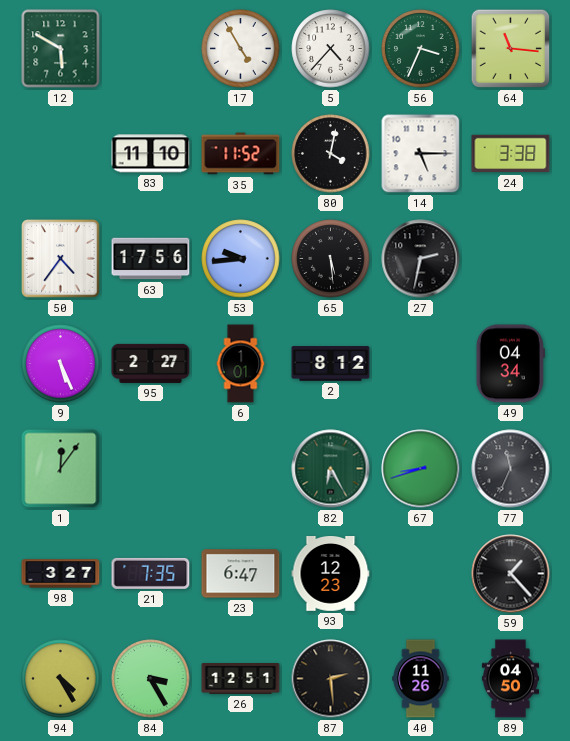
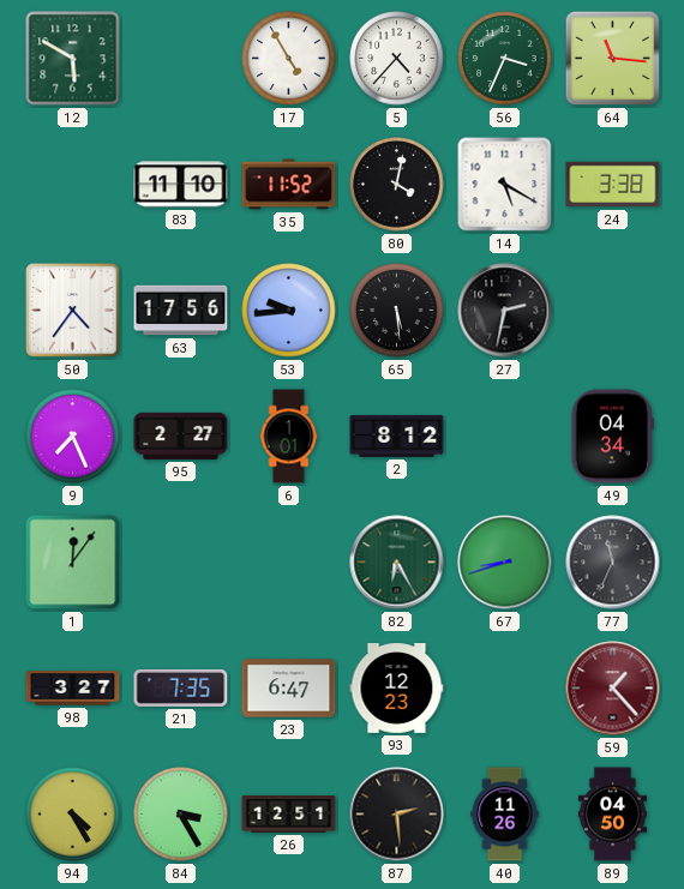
14: 5:15 -> 5:20
9: 5:26 -> 7:26
59 dial: black -> burgundy
